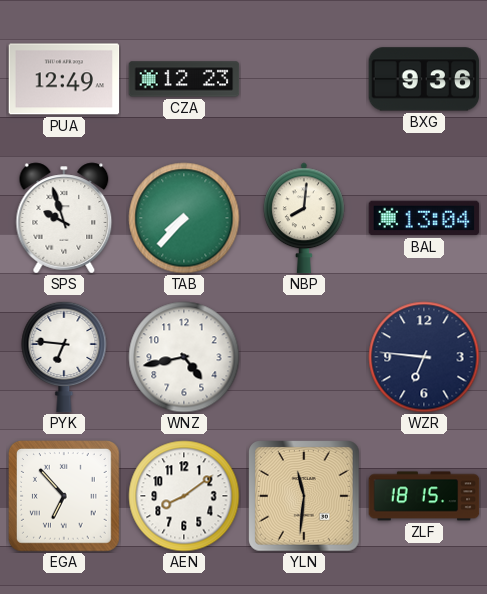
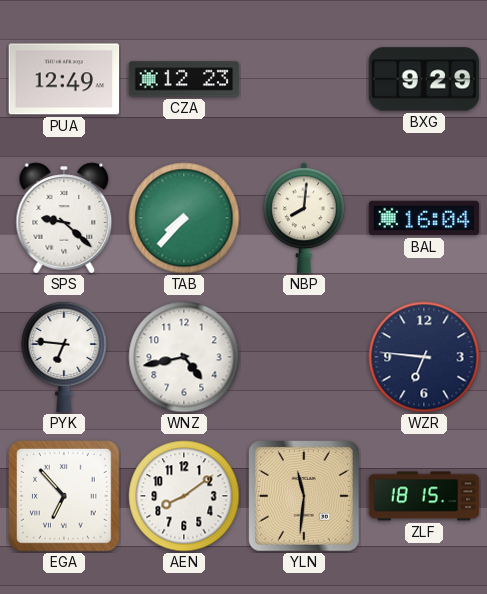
BXG: 9:36 -> 9:29
SPS: 9:57 -> 9:22
BAL: 13:04 -> 16:04
